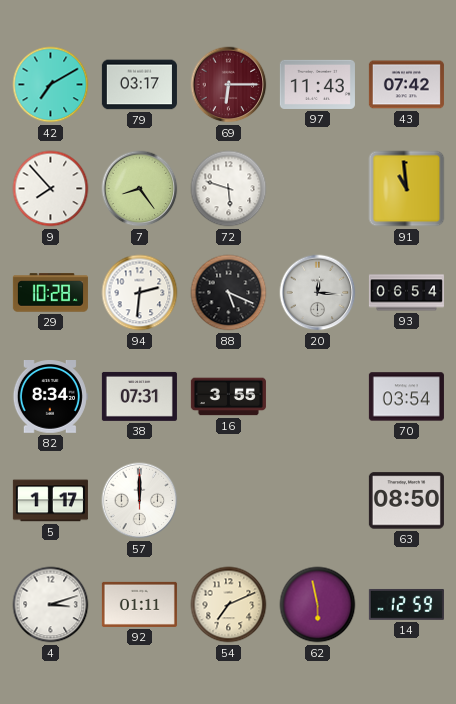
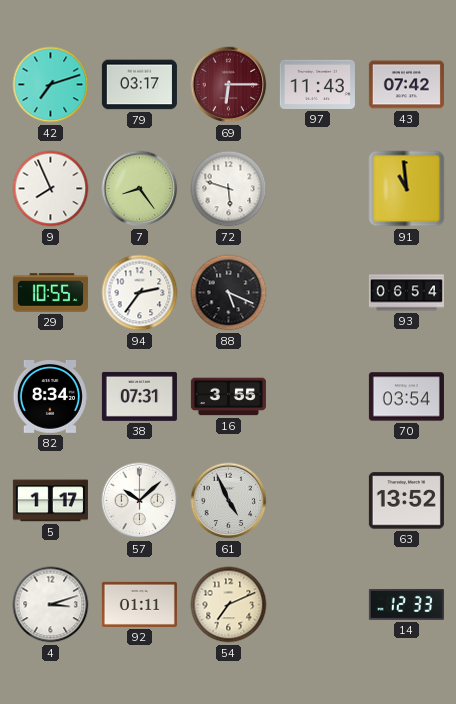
42: 7:10 -> 7:12
9: 7:53 -> 7:56
29: 10:28 -> 10:55
94: 2:31 -> 2:36
20: 12:16 -> none
57: 12:00 -> 10:08
61: none -> 4:56
63: 08:50 -> 13:52
62: 5:58 -> none
14: 12:59 -> 12:33
